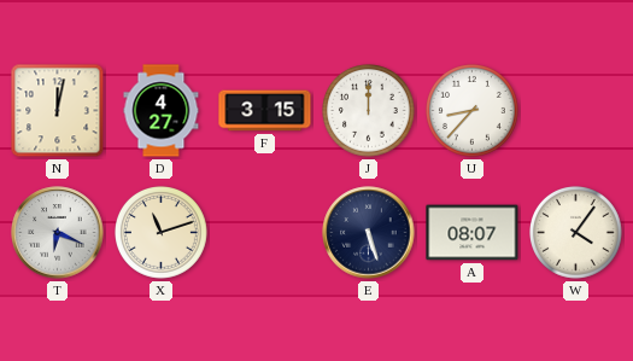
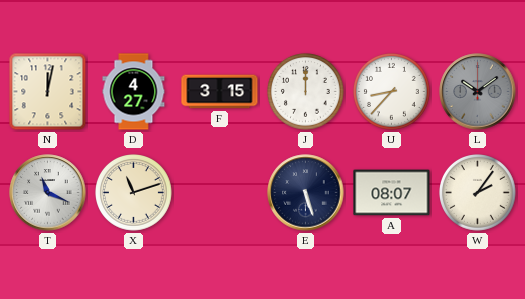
L: none -> 10:09
T: 6:19 -> 11:19
W: 4:06 -> 2:06
